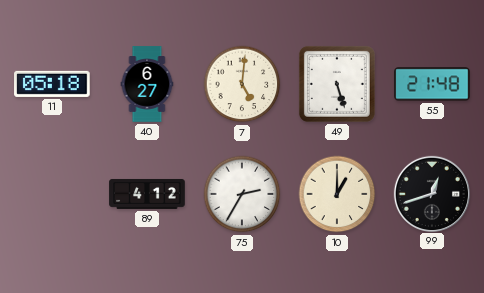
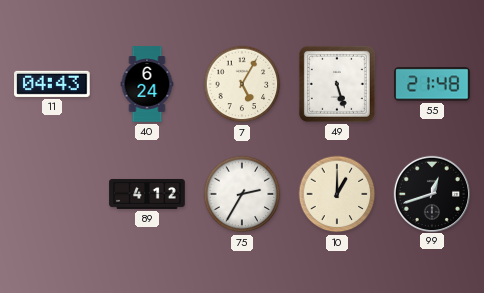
11: 05:18 -> 04:43
40: 6:27 -> 6:24
7: 5:01 -> 5:05
